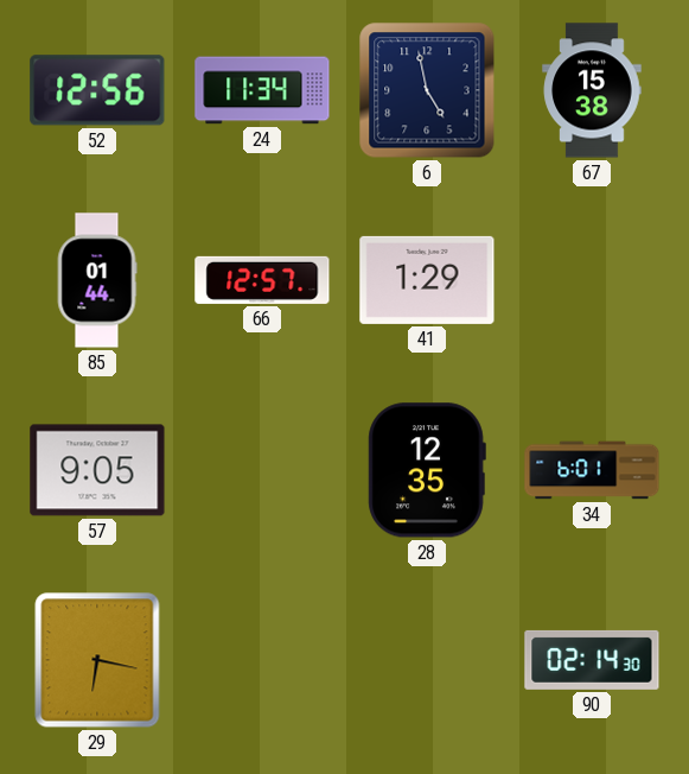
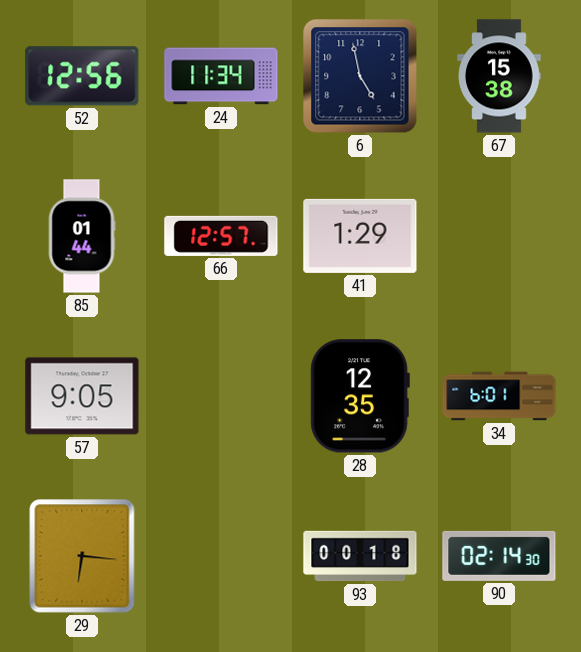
29: 6:17 -> 6:16
93: none -> 00:18
